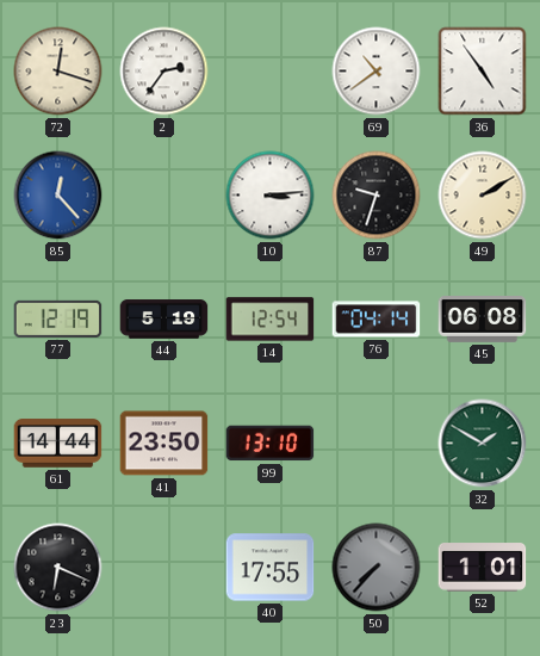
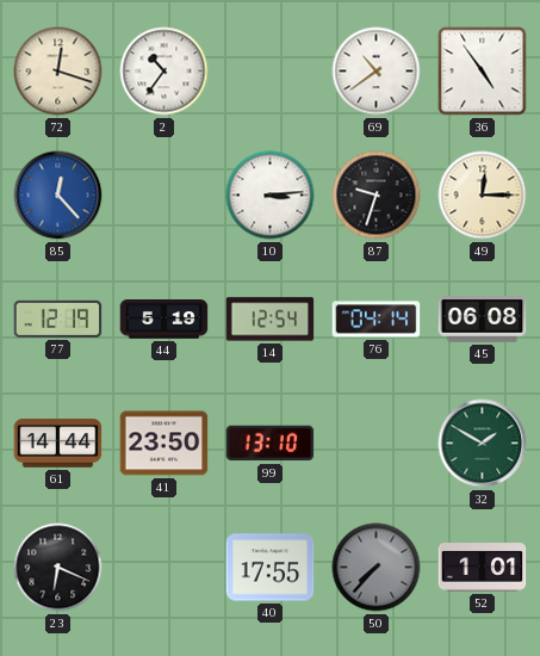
2: 2:36 -> 10:36
49: 2:10 -> 12:15
